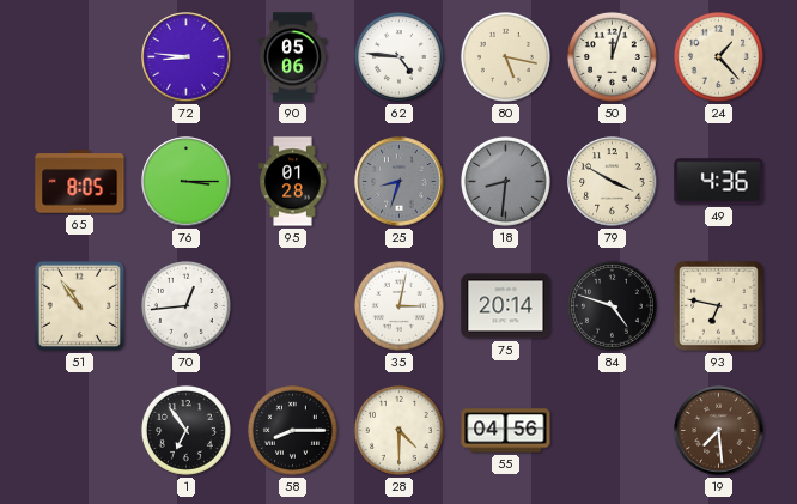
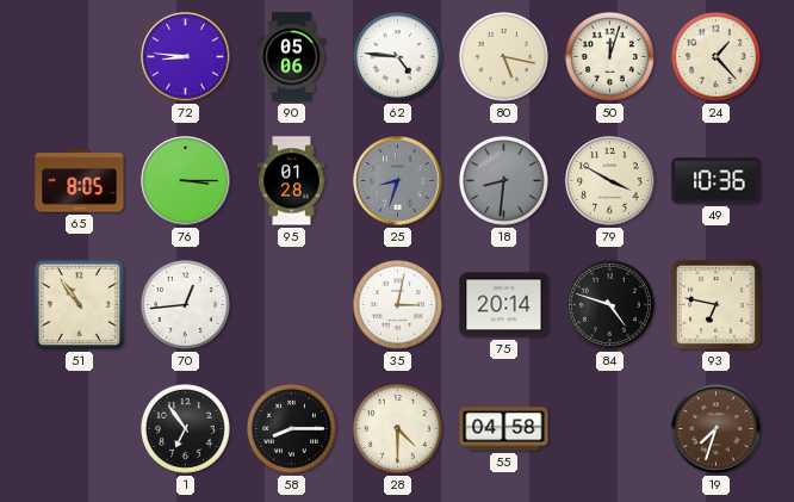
49: 4:36 -> 10:36
55: 04:56 -> 04:58
19: 7:29 -> 7:33
